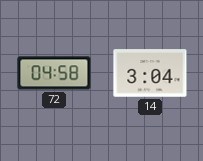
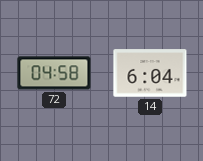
14: 3:04 -> 6:04
